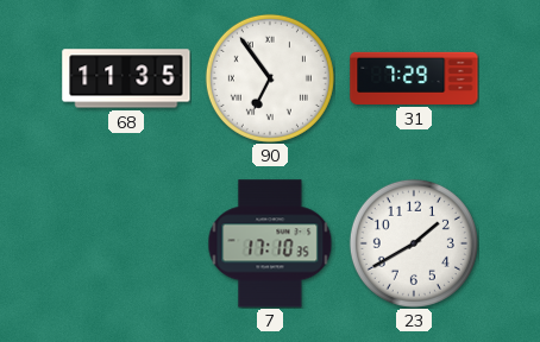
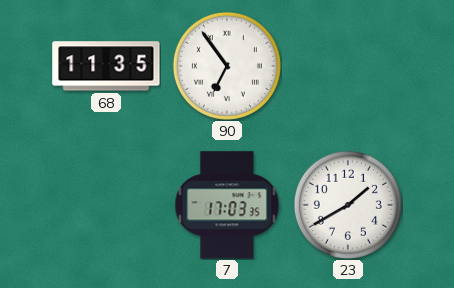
31: 7:29 -> none
7: 17:10 -> 17:03
